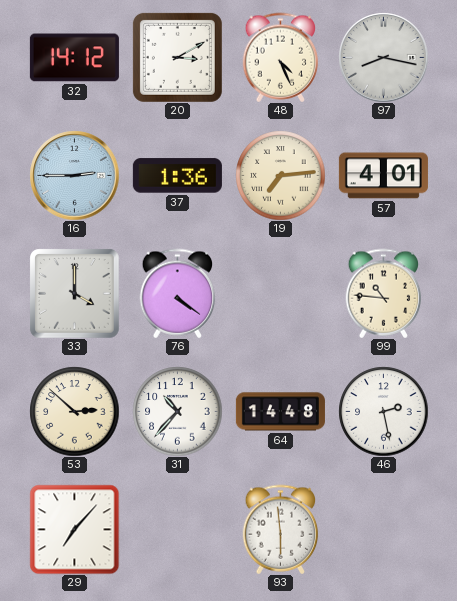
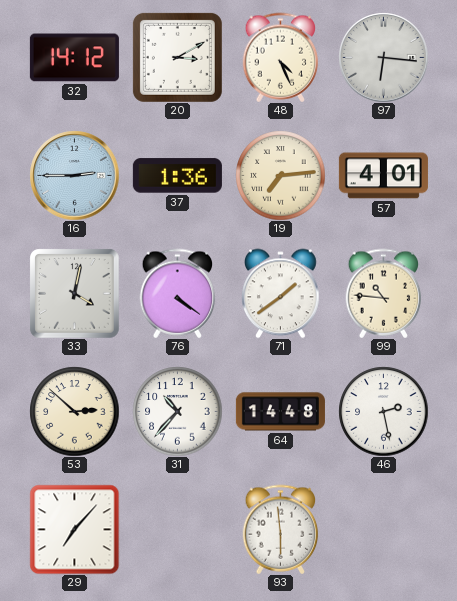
97: 8:17 -> 6:16
33: 4:00 -> 4:02
71: none -> 1:39
